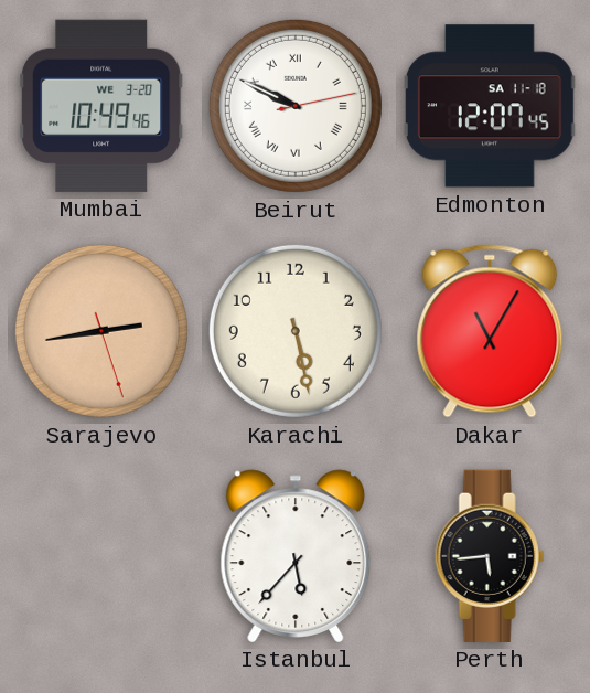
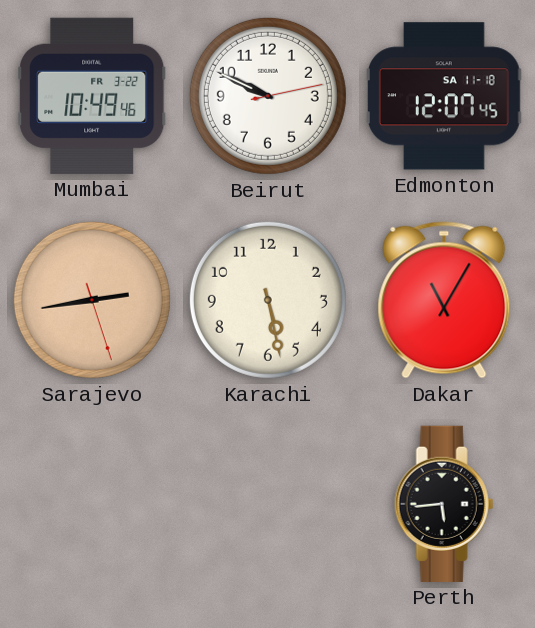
Mumbai date: WE 3-20 -> FR 3-22
Beirut numerals: Roman -> Arabic
Istanbul: 5:37 -> none
